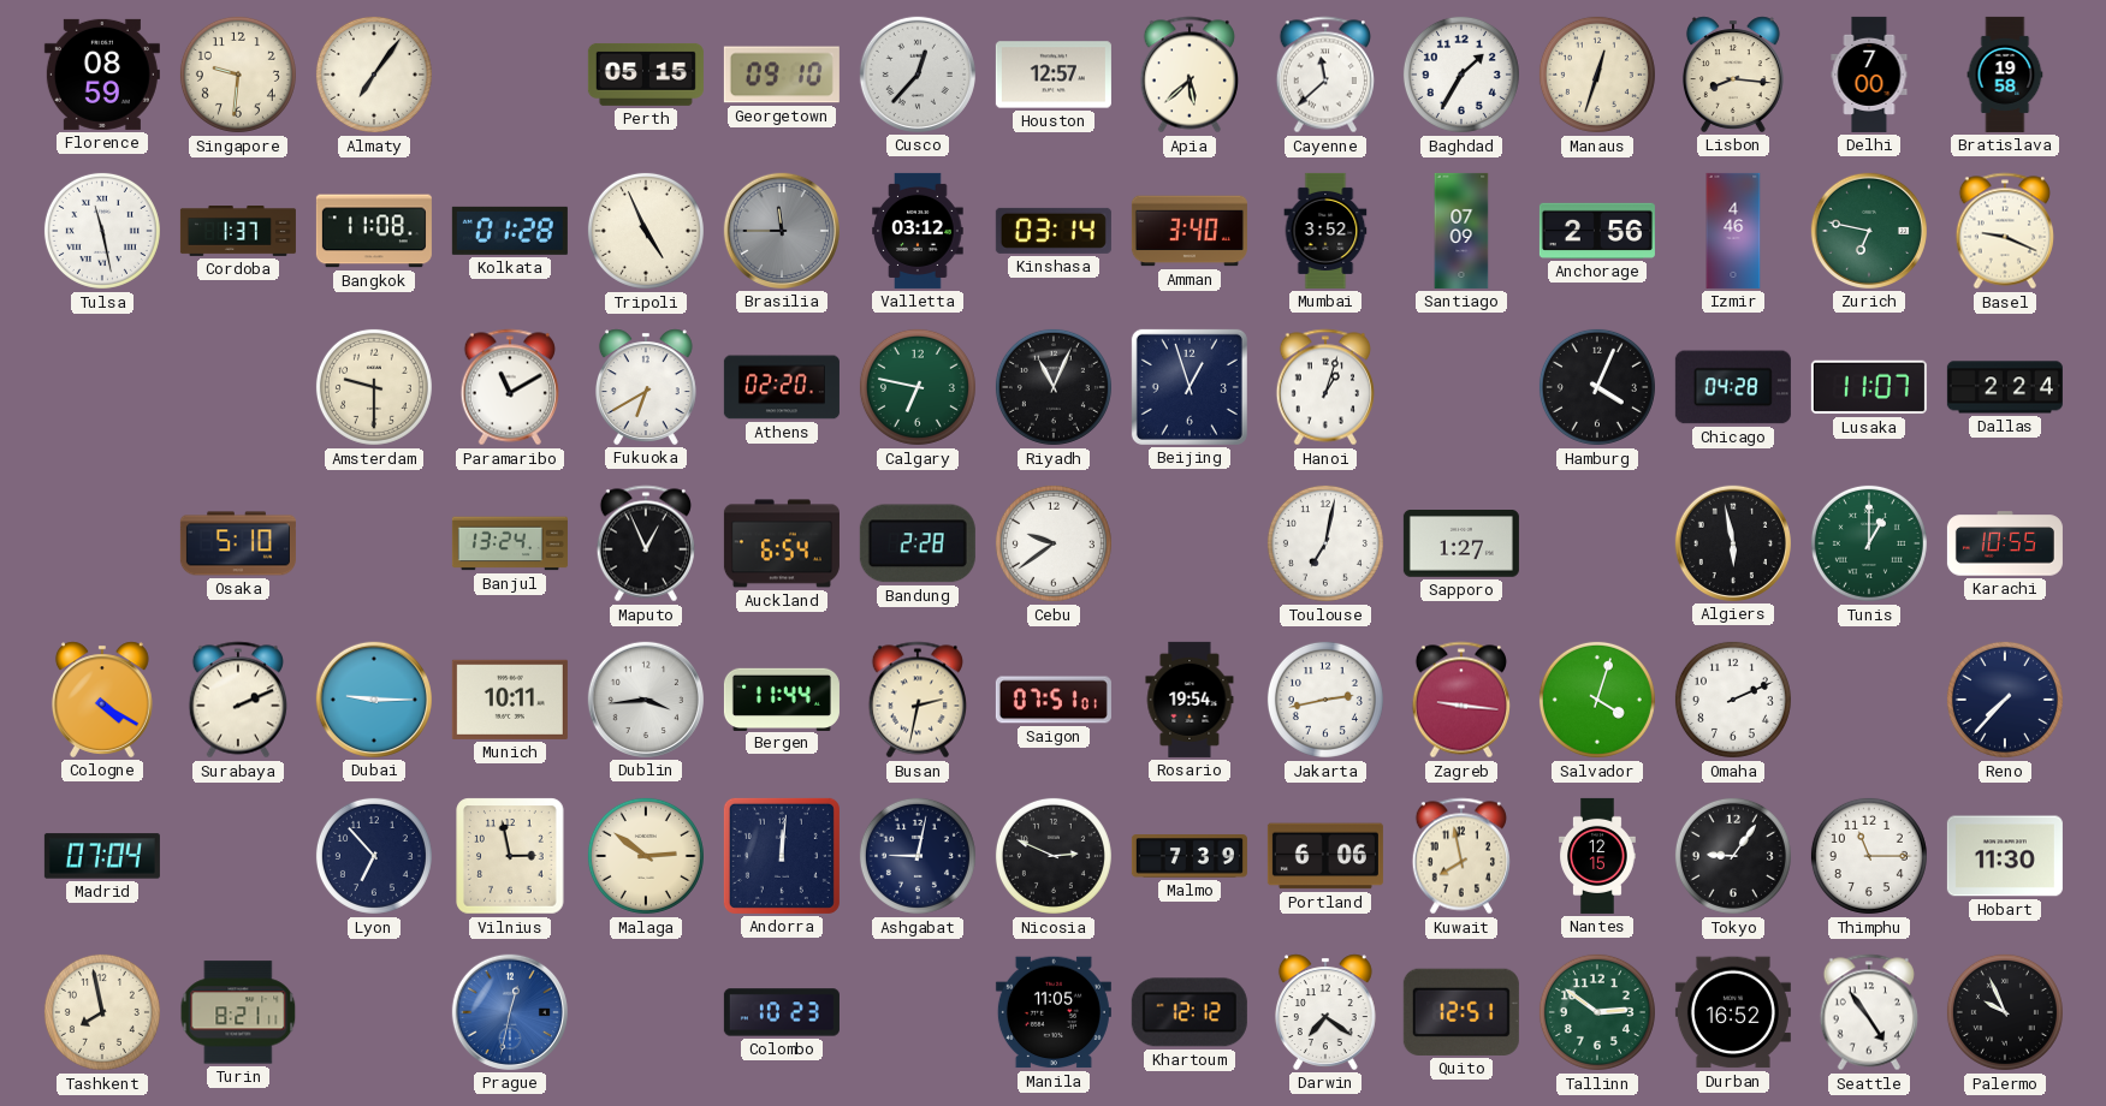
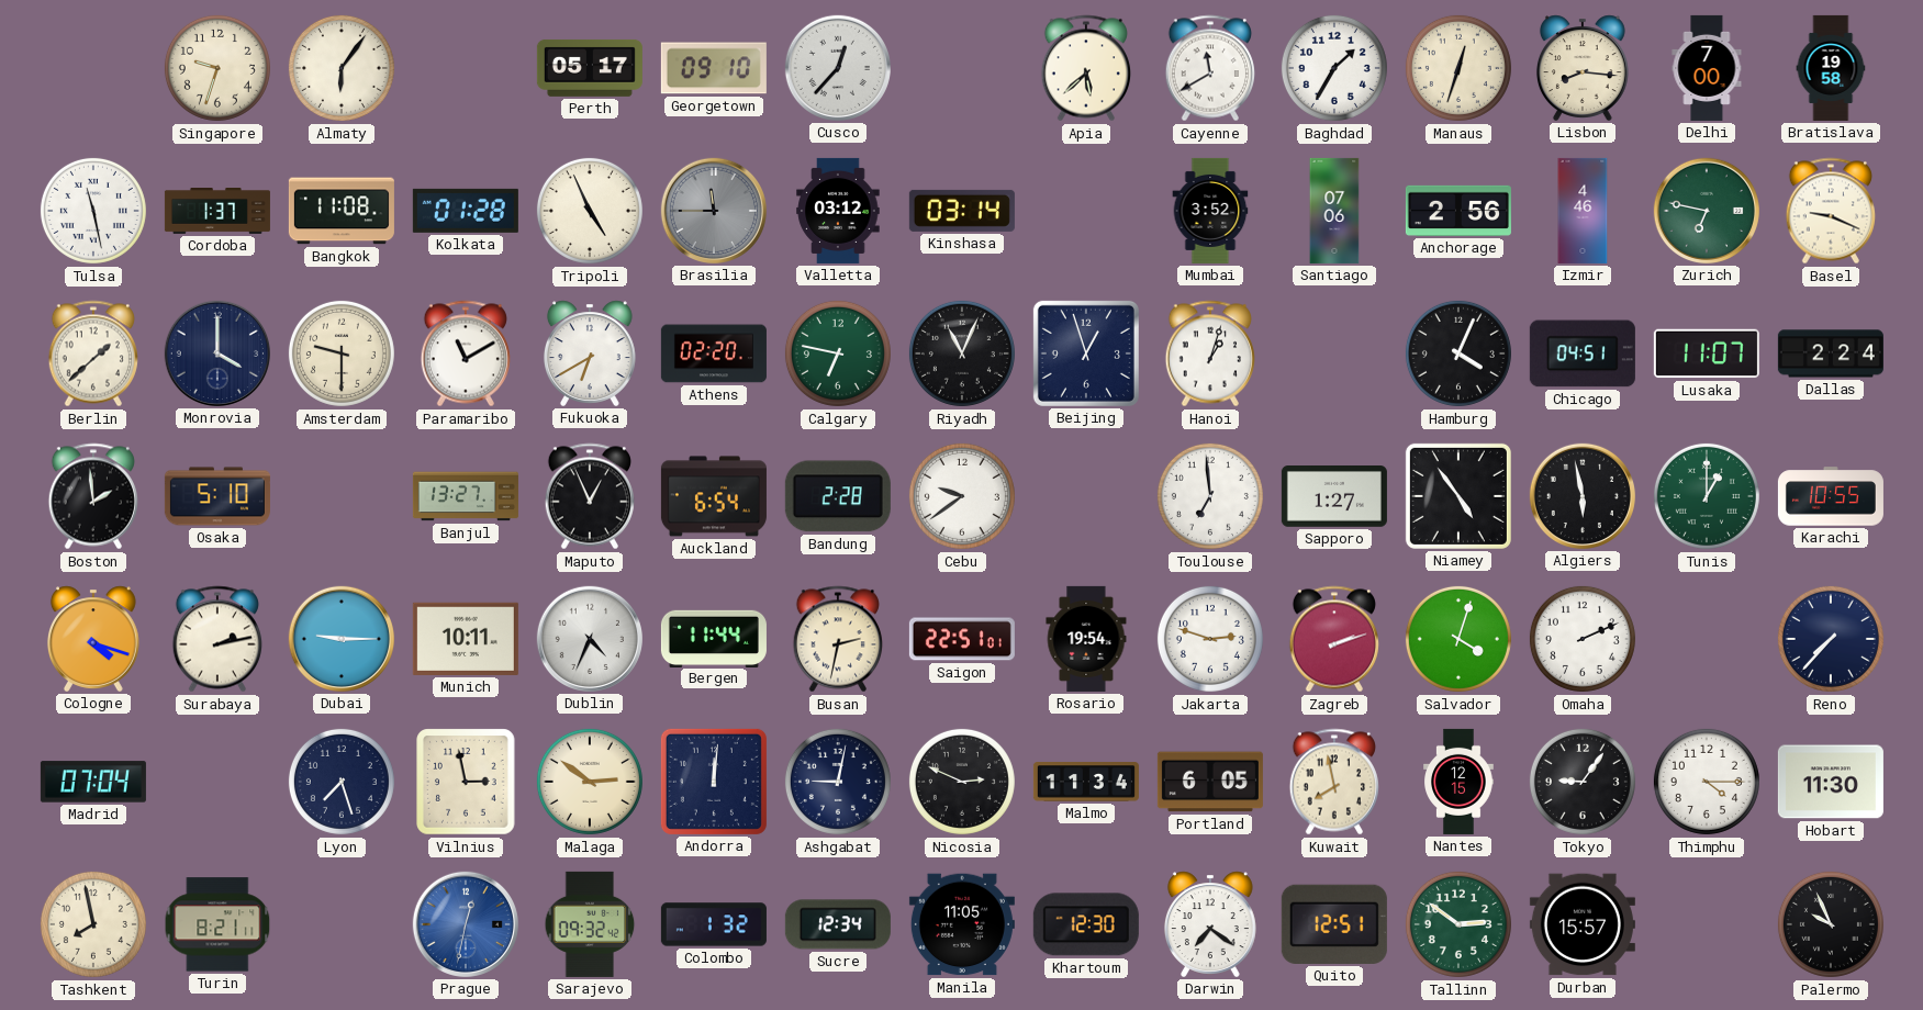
Florence: 08:59 -> none
Singapore: 9:31 -> 9:33
Almaty: 7:06 -> 6:06
Perth: 05:15 -> 05:17
Houston: 12:57 -> none
Cayenne: 11:38 -> 11:40
Amman: 3:40 -> none
Santiago: 07:09 -> 07:06
Berlin: none -> 1:38
Monrovia: none -> 4:00
Chicago: 04:28 -> 04:51
Boston: none -> 1:59
Banjul: 13:24 -> 13:27
Toulouse: 7:02 -> 6:59
Niamey: none -> 4:54
Cologne: 4:20 -> 4:18
Surabaya: 2:11 -> 2:13
Dublin: 3:44 -> 4:34
Saigon: 07:51 -> 22:51
Jakarta: 2:43 -> 2:48
Zagreb: 9:16 -> 2:12
Lyon: 6:53 -> 7:27
Malmo: 7:39 -> 11:34
Portland: 6:06 -> 6:05
Thimphu: 11:15 -> 4:15
Sarajevo: none -> 09:32
Colombo: 10:23 -> 1:32
Sucre: none -> 12:34
Khartoum: 12:12 -> 12:30
Durban: 16:52 -> 15:57
Seattle: 4:54 -> none
